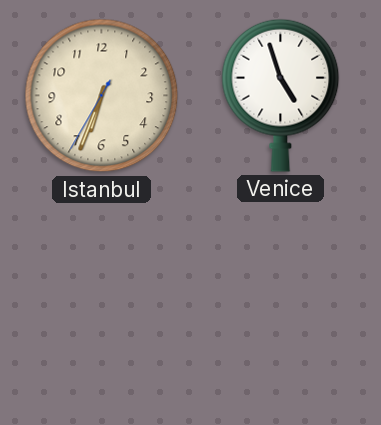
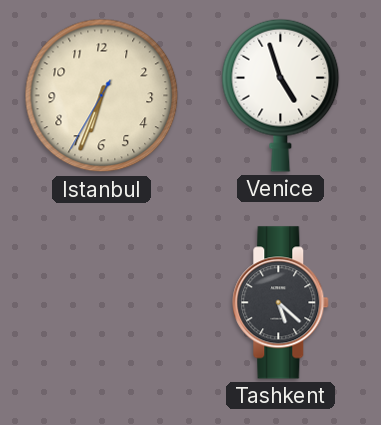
Tashkent: none -> 5:22
